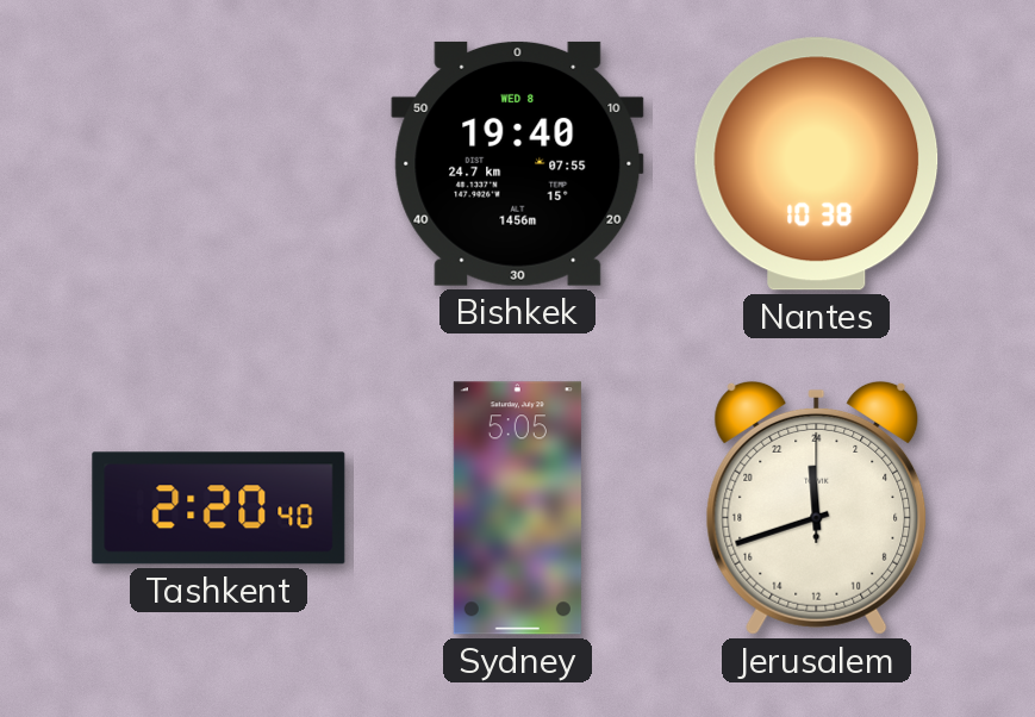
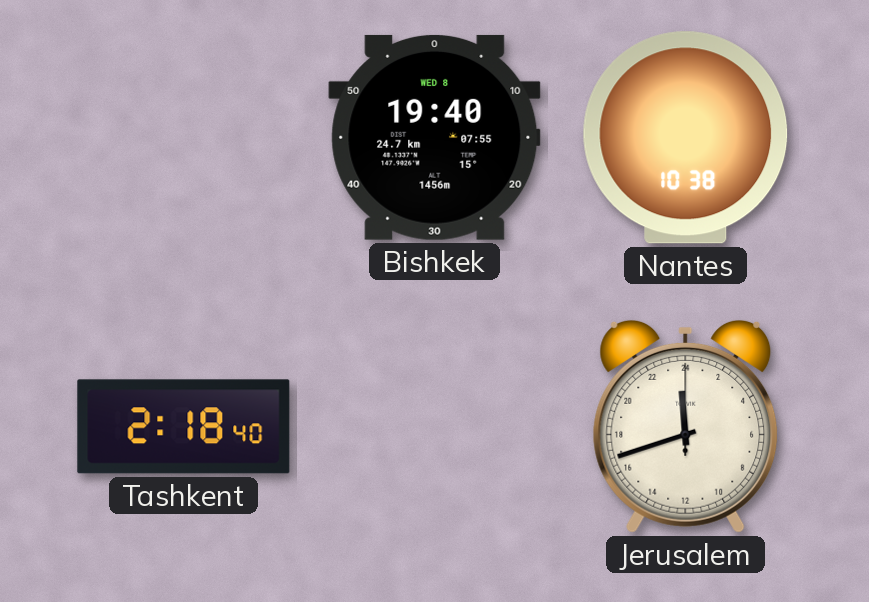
Tashkent: 2:20 -> 2:18
Sydney: 5:05 -> none
